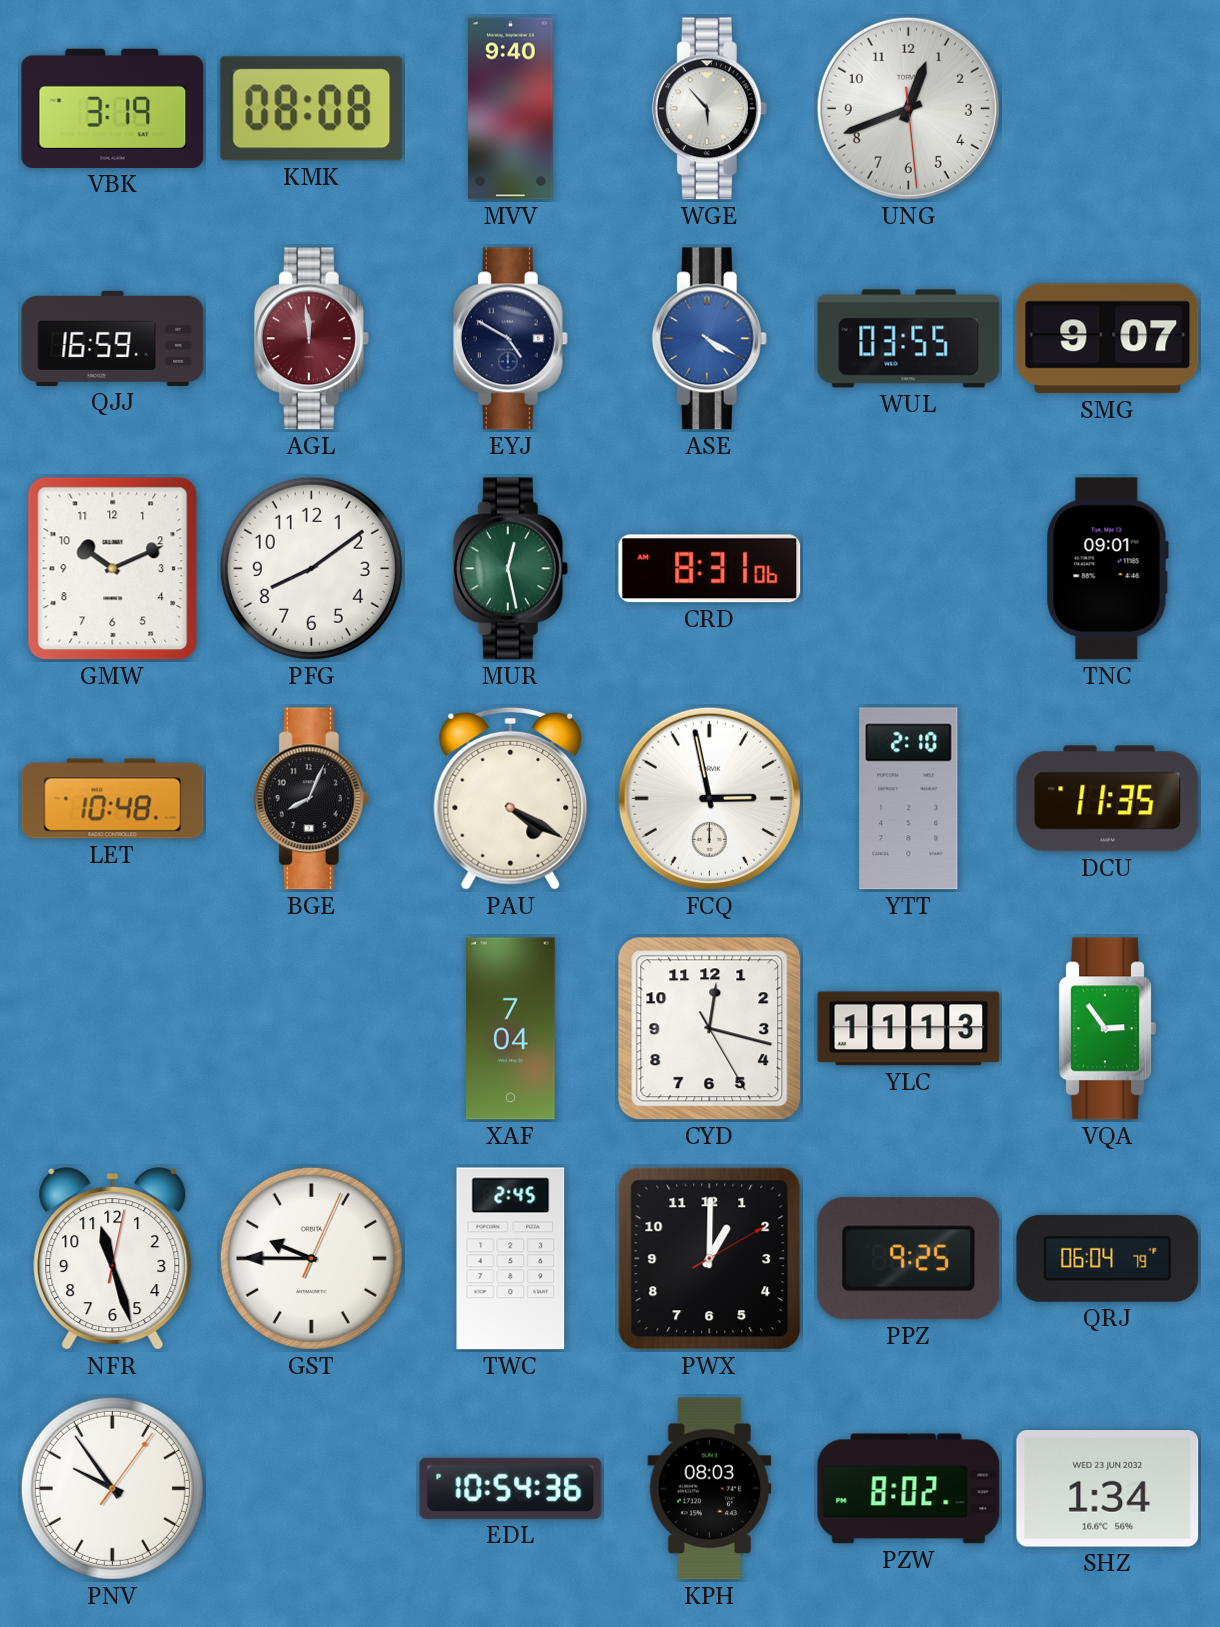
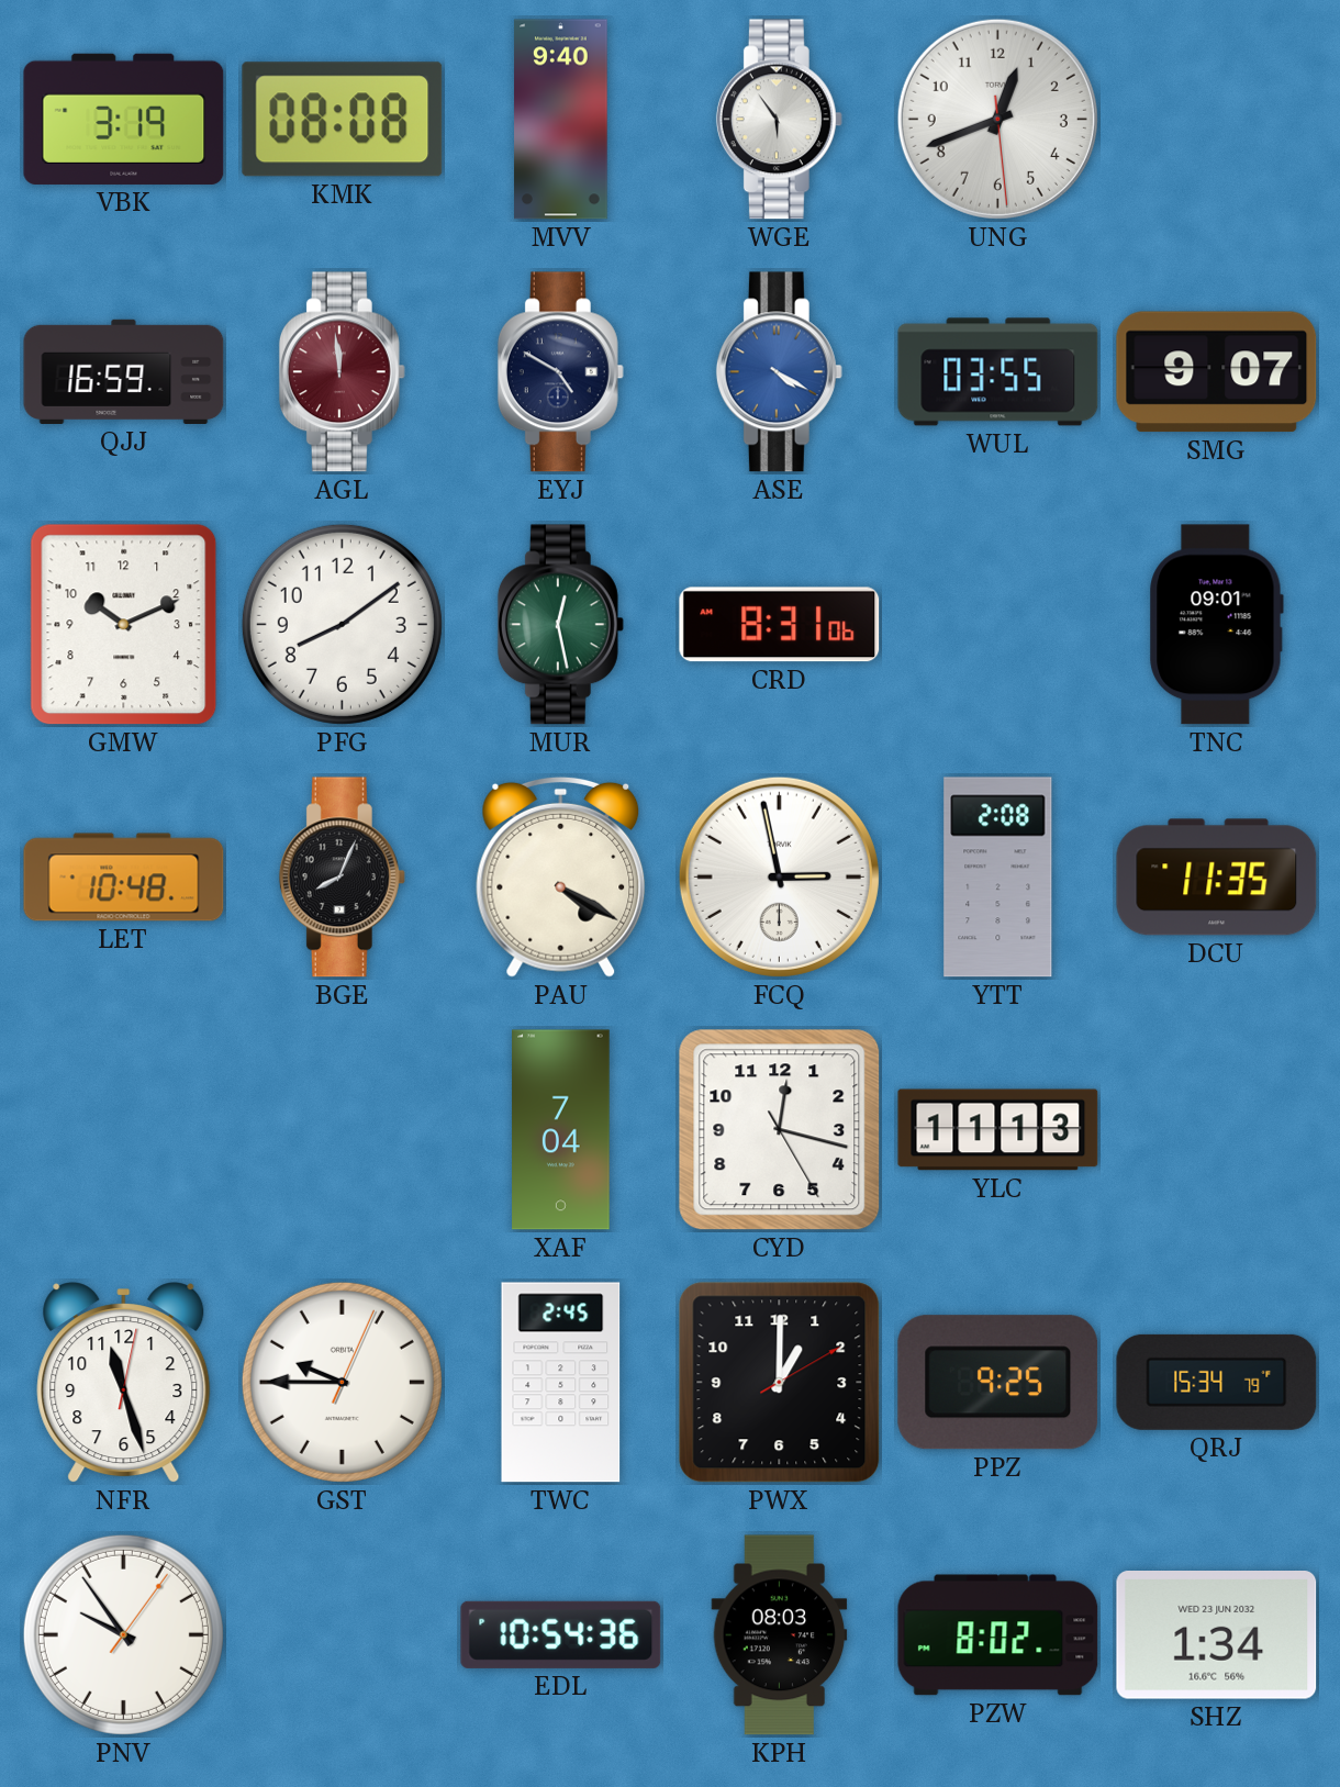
WGE: 5:53 -> 5:54
YTT: 2:10 -> 2:08
VQA: 2:54 -> none
QRJ: 06:04 -> 15:34
